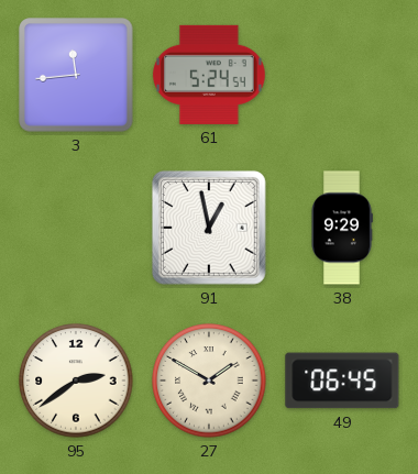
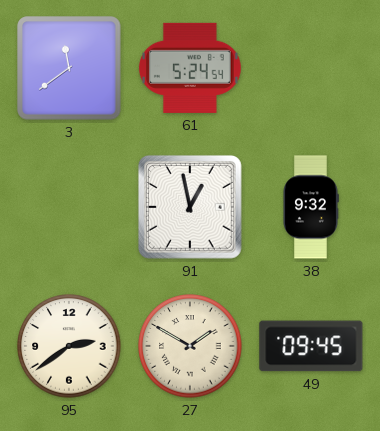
3: 11:44 -> 11:39
38: 9:29 -> 9:32
49: 06:45 -> 09:45
